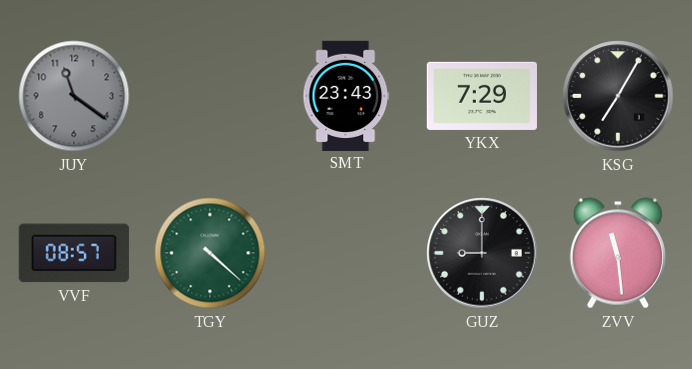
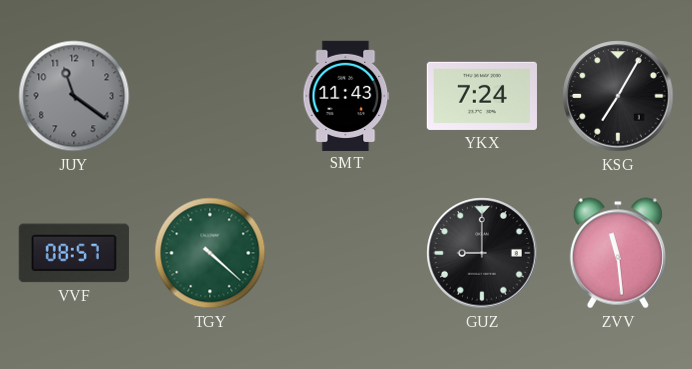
SMT: 23:43 -> 11:43
YKX: 7:29 -> 7:24
